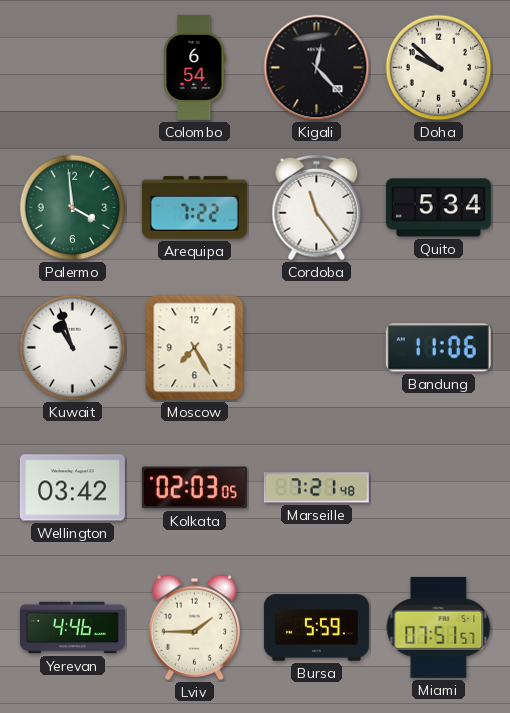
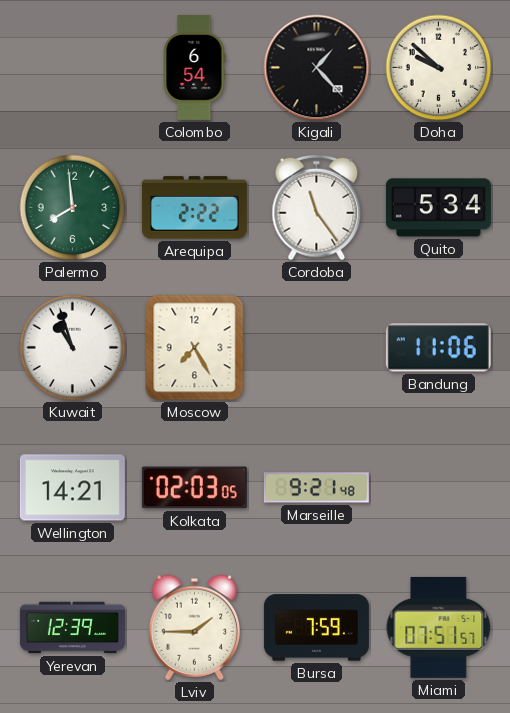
Kigali: 12:23 -> 1:23
Palermo: 3:59 -> 7:59
Arequipa: 7:22 -> 2:22
Wellington: 03:42 -> 14:21
Marseille: 7:21 -> 9:21
Yerevan: 4:46 -> 12:39
Bursa: 5:59 -> 7:59
